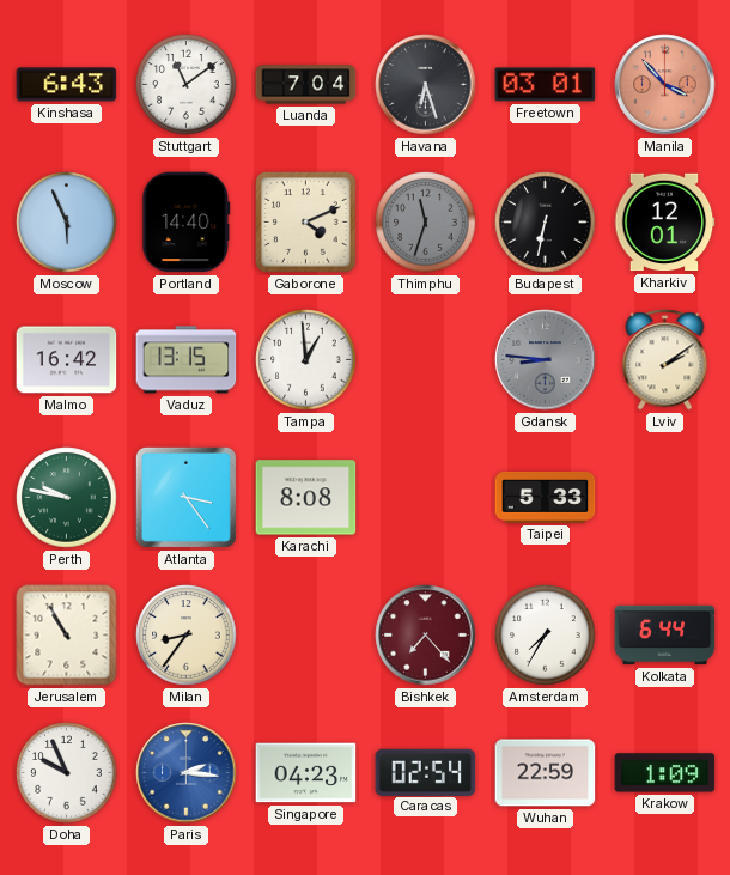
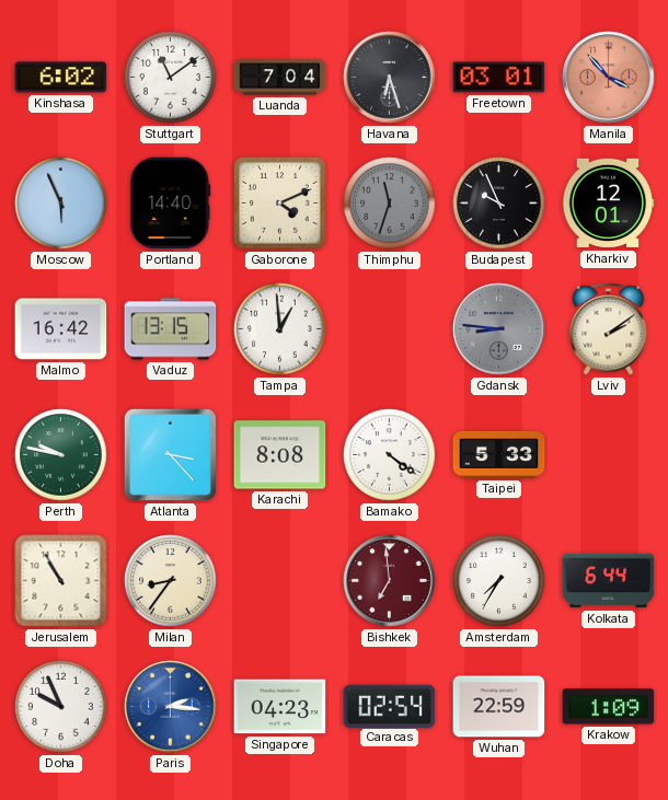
Kinshasa: 6:43 -> 6:02
Budapest: 6:32 -> 9:56
Atlanta: 3:24 -> 3:23
Bamako: none -> 4:21
Bishkek: 7:23 -> 6:59
